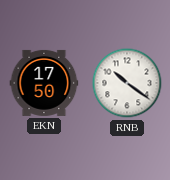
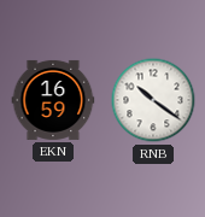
EKN: 17:50 -> 16:59
